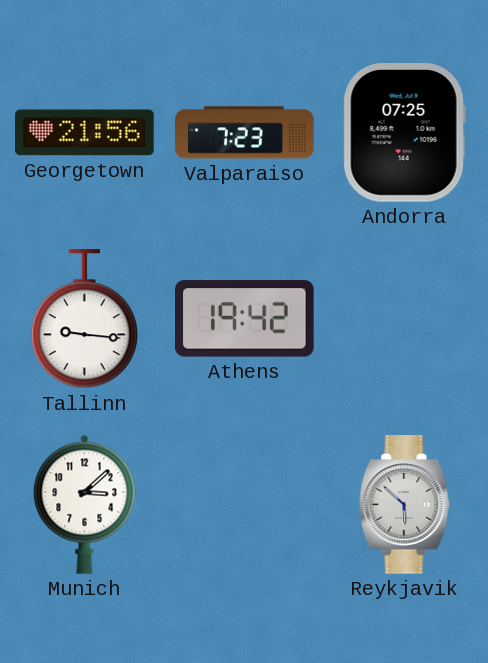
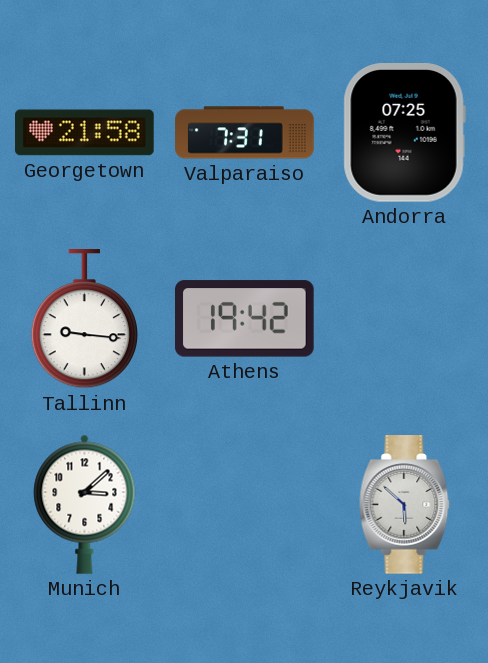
Georgetown: 21:56 -> 21:58
Valparaiso: 7:23 -> 7:31
